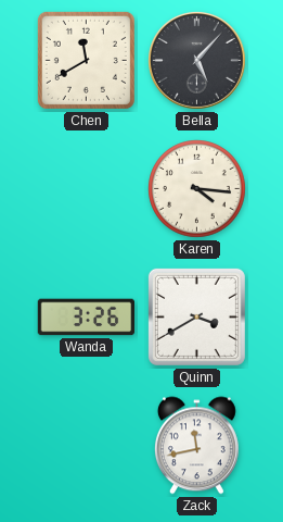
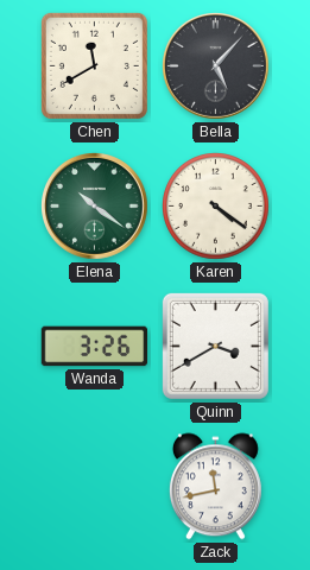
Elena: none -> 10:21
Karen: 4:16 -> 4:21
